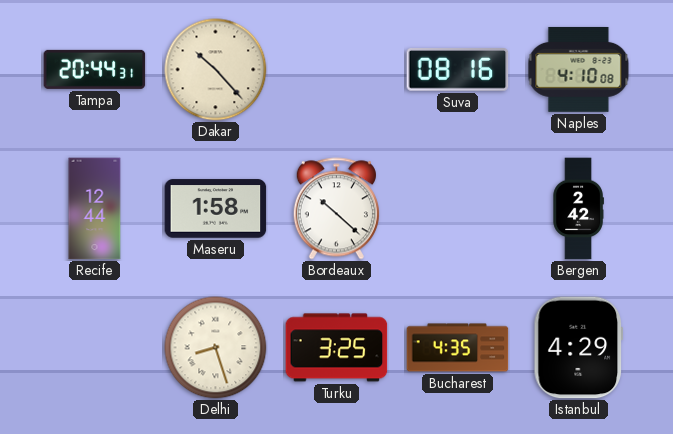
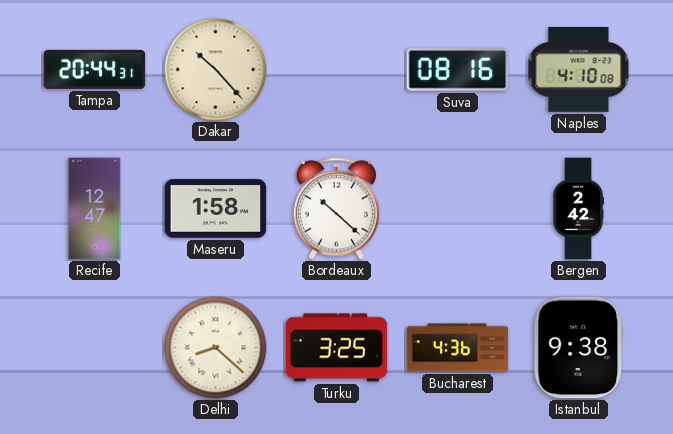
Recife: 12:44 -> 12:47
Delhi: 8:27 -> 8:22
Bucharest: 4:35 -> 4:36
Istanbul: 4:29 -> 9:38
